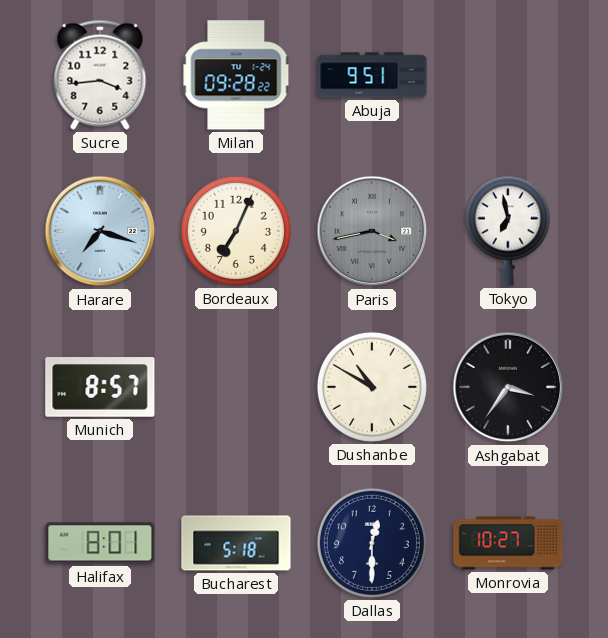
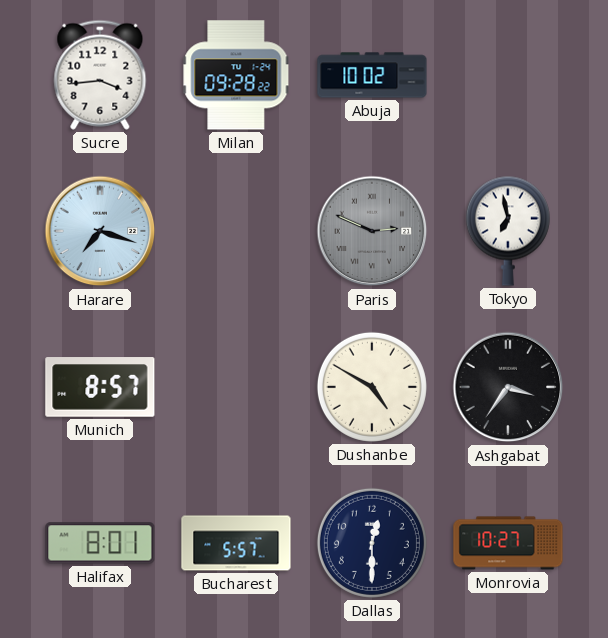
Abuja: 9:51 -> 10:02
Bordeaux: 7:04 -> none
Paris: 3:43 -> 2:49
Dushanbe: 10:50 -> 4:50
Bucharest: 5:18 -> 5:57
